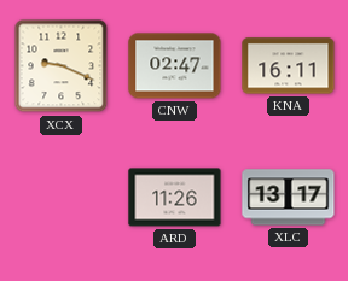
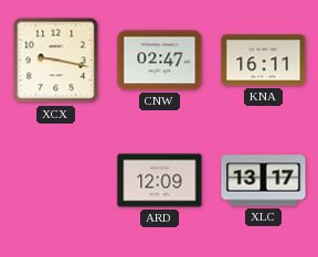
XCX: 9:19 -> 9:17
ARD: 11:26 -> 12:09
